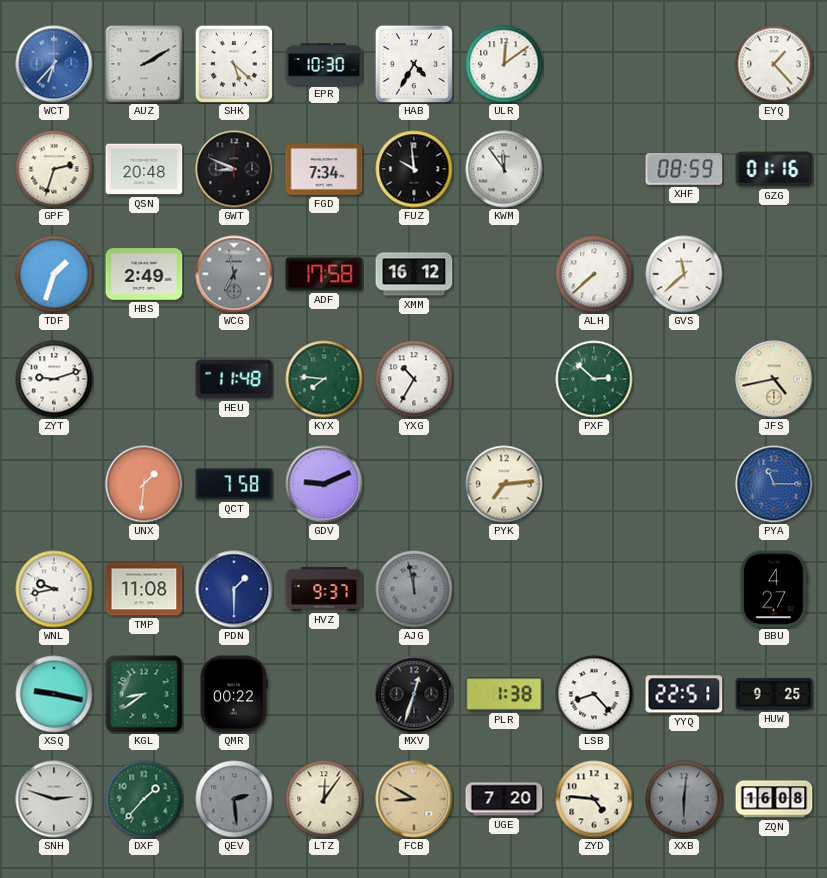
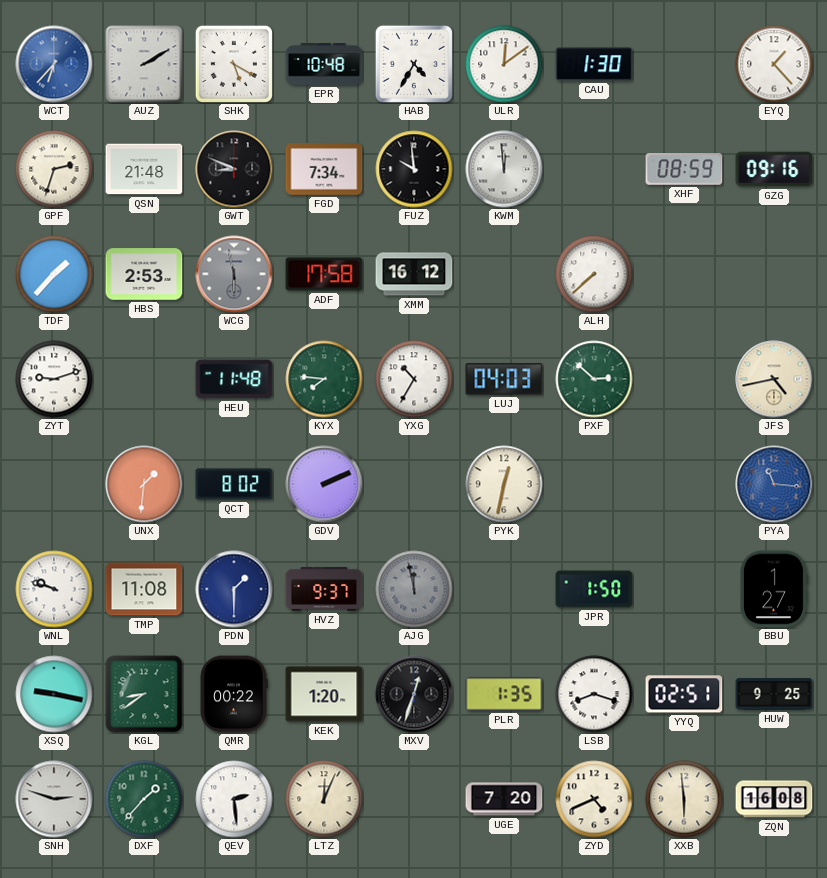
SHK: 5:22 -> 5:20
EPR: 10:30 -> 10:48
CAU: none -> 1:30
QSN: 20:48 -> 21:48
KWM: 11:54 -> 11:59
GZG: 01:16 -> 09:16
TDF: 1:33 -> 1:37
HBS: 2:49 -> 2:53
WCG: 6:58 -> 5:58
GVS: 11:38 -> none
LUJ: none -> 04:03
QCT: 7:58 -> 8:02
GDV: 9:11 -> 2:11
PYK: 7:14 -> 12:32
PYA: 11:15 -> 11:16
WNL: 9:43 -> 9:48
JPR: none -> 1:50
BBU: 4:27 -> 1:27
KEK: none -> 1:20
PLR: 1:38 -> 1:35
LSB: 8:23 -> 8:18
YYQ: 22:51 -> 02:51
QEV dial: grey -> white
LTZ: 12:06 -> 12:04
FCB: 8:50 -> none
ZYD: 4:46 -> 4:41
XXB: 6:01 -> 5:59
XXB dial: grey -> cream
